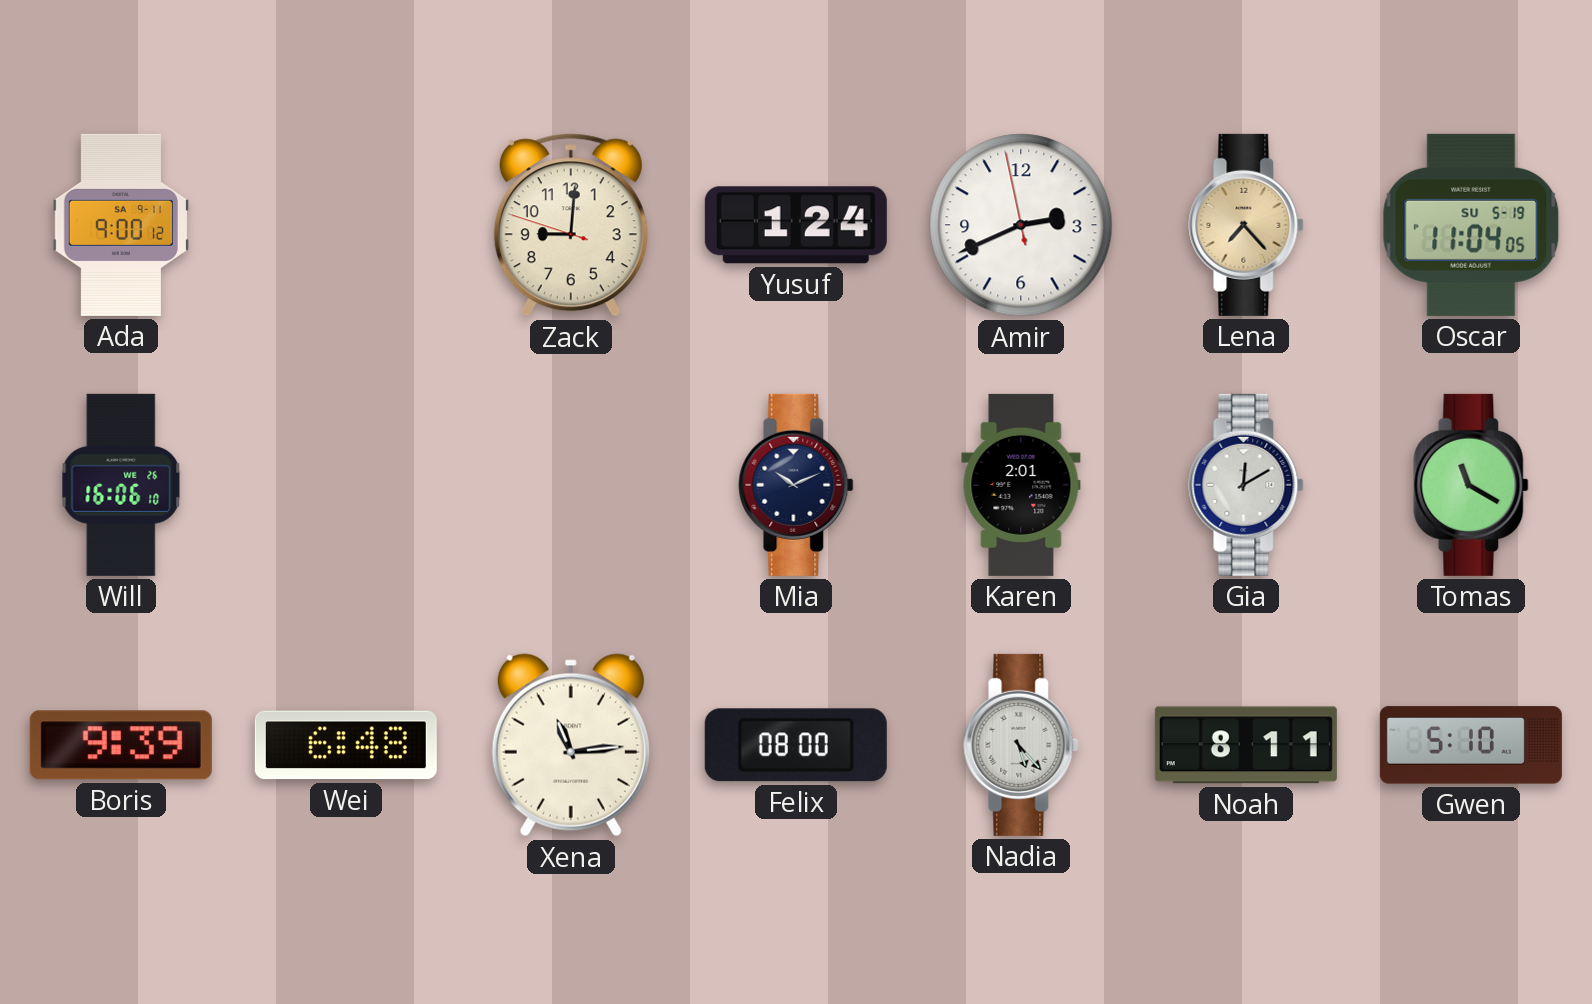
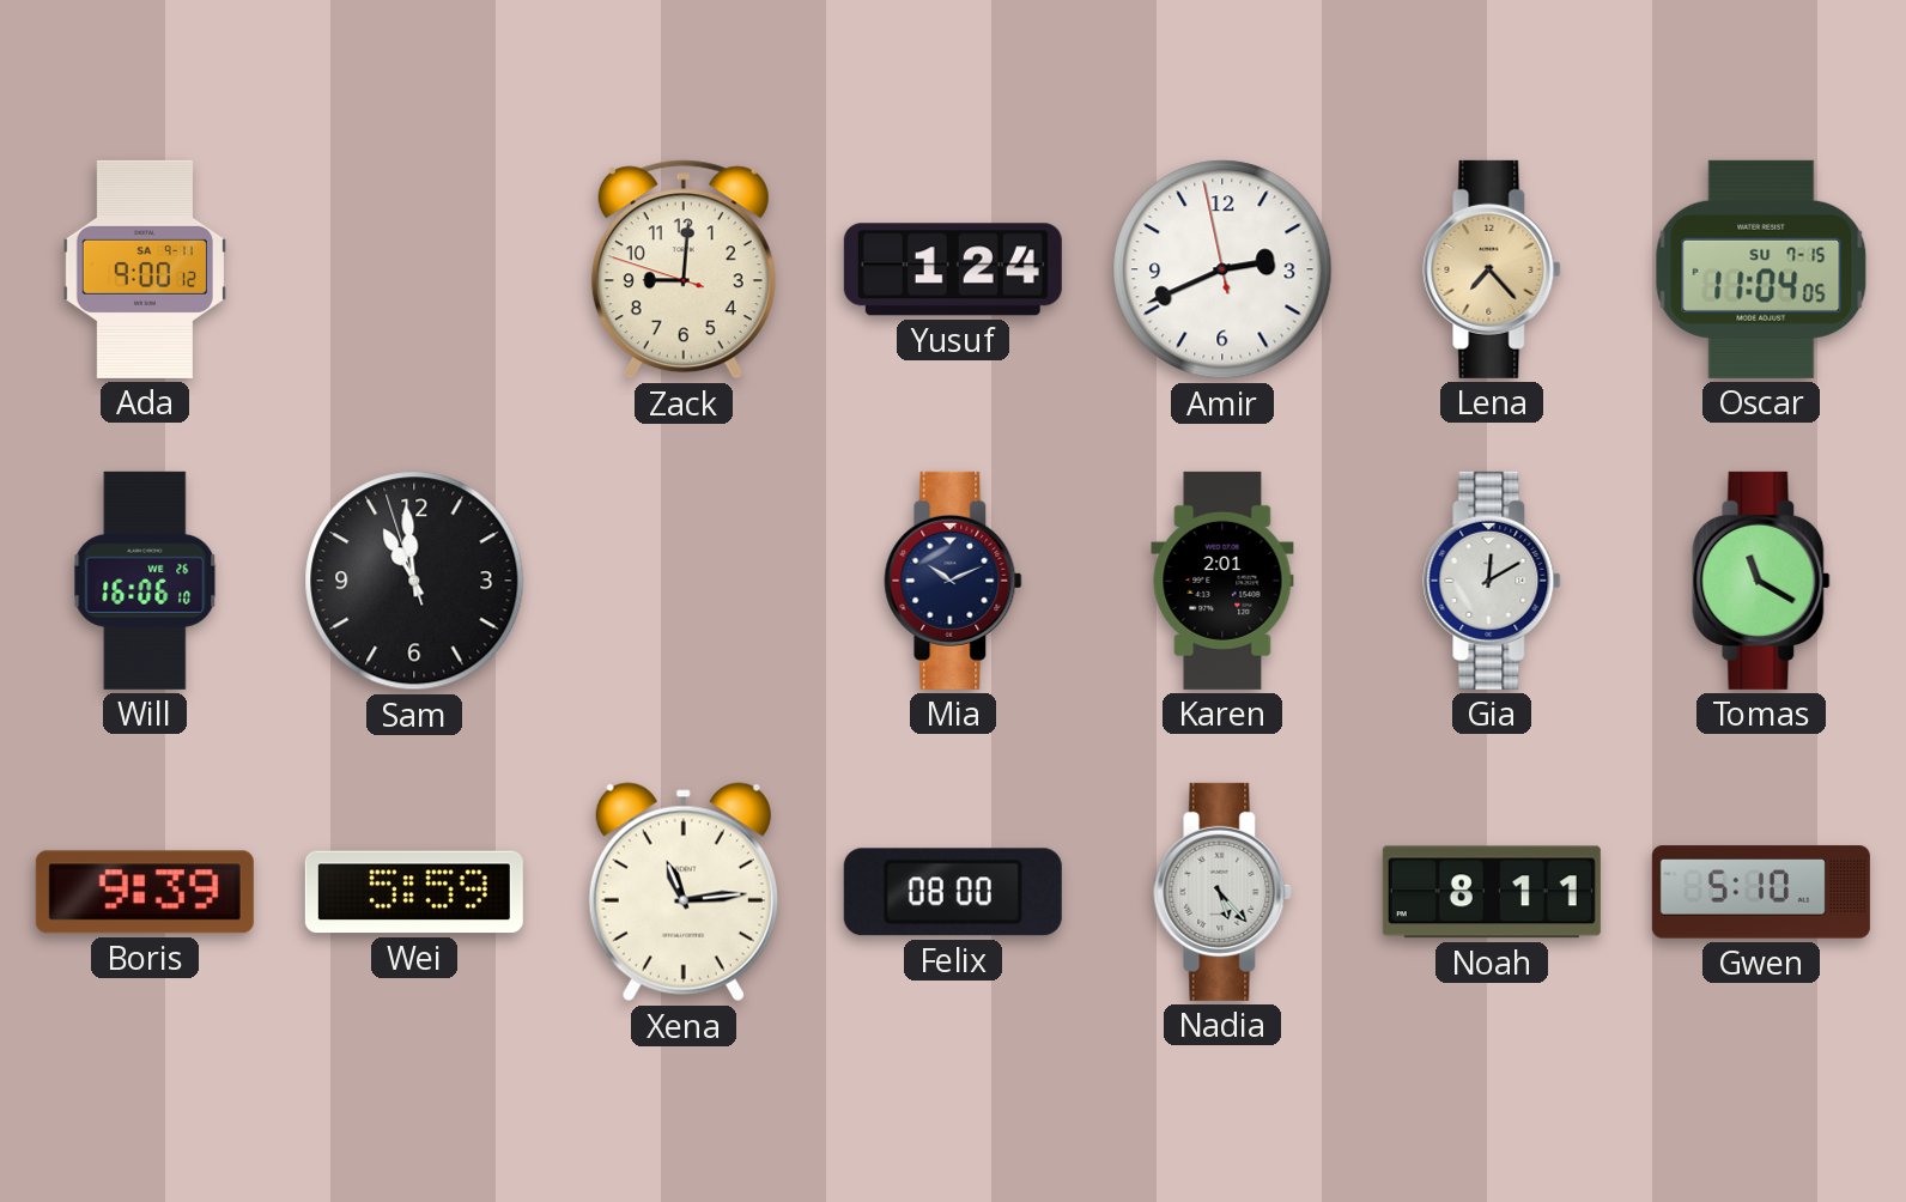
Oscar date: SU 5-19 -> SU 7-15
Sam: none -> 10:58
Wei: 6:48 -> 5:59
